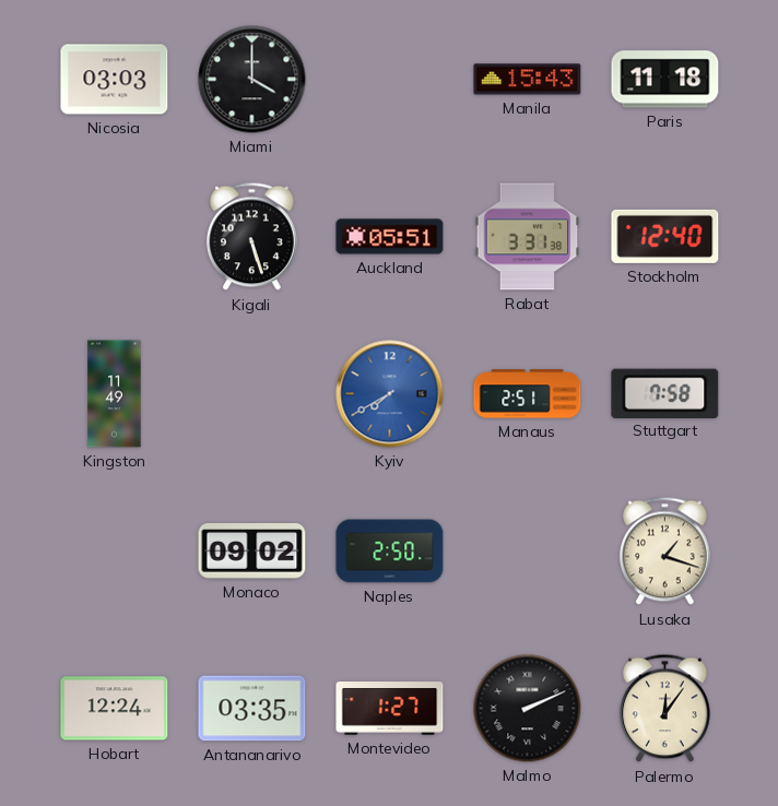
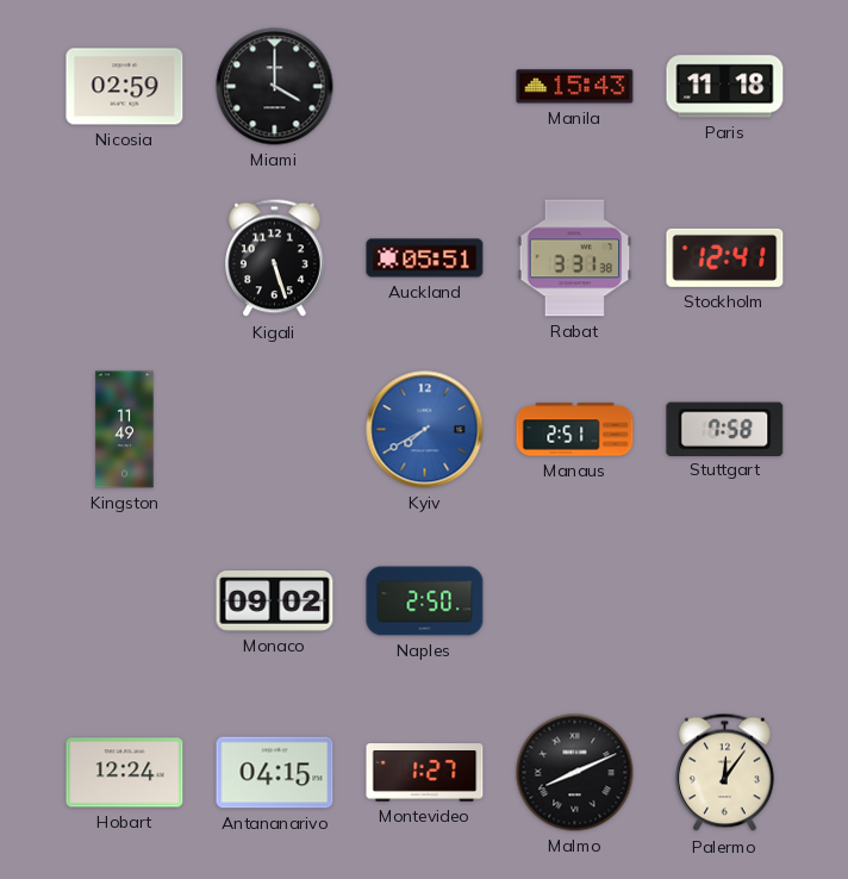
Nicosia: 03:03 -> 02:59
Stockholm: 12:40 -> 12:41
Lusaka: 1:18 -> none
Antananarivo: 03:35 -> 04:15
Malmo: 2:11 -> 8:11
